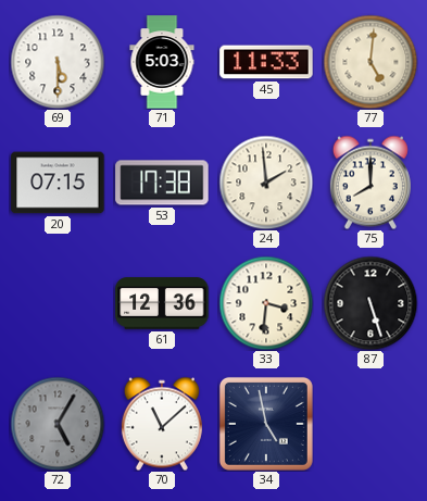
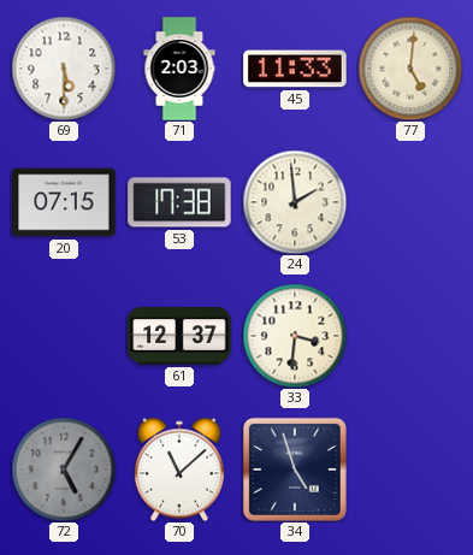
71: 5:03 -> 2:03
75: 8:00 -> none
61: 12:36 -> 12:37
87: 5:27 -> none
34: 4:58 -> 4:57
